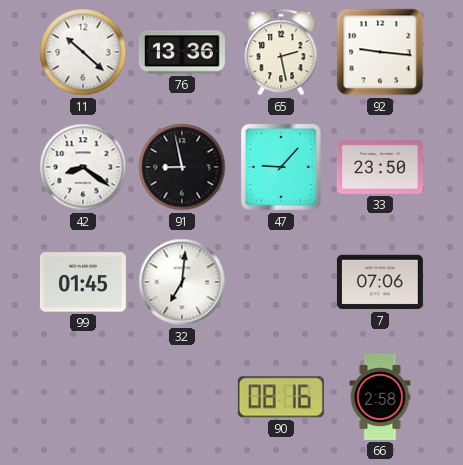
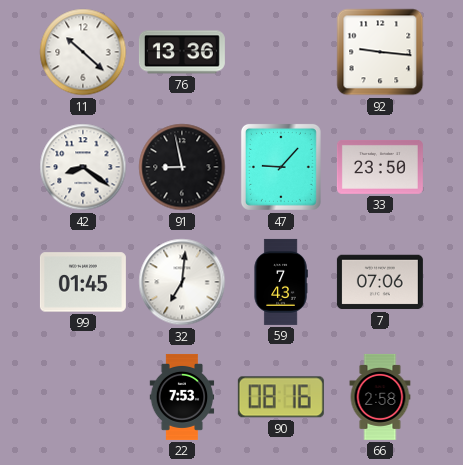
65: 2:28 -> none
59: none -> 7:43
22: none -> 7:53
